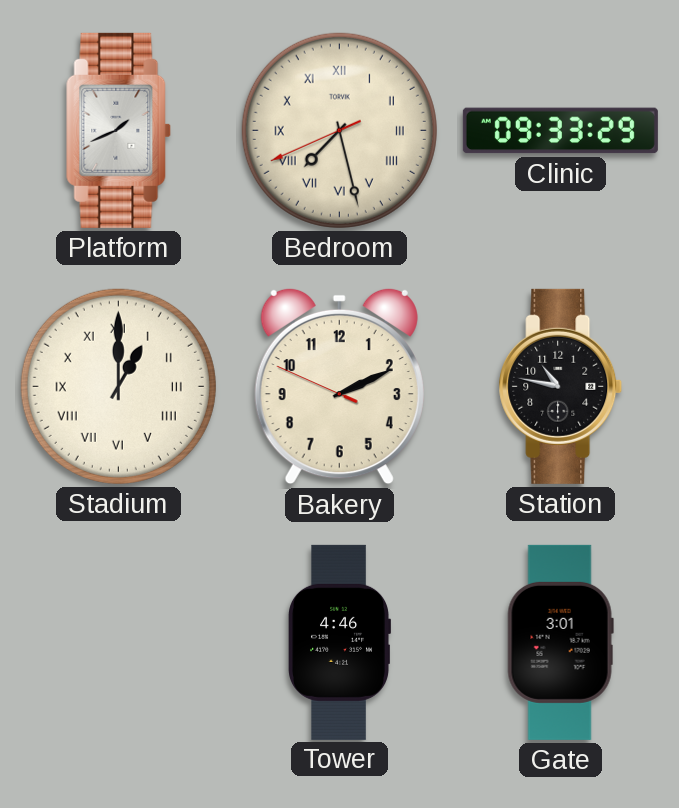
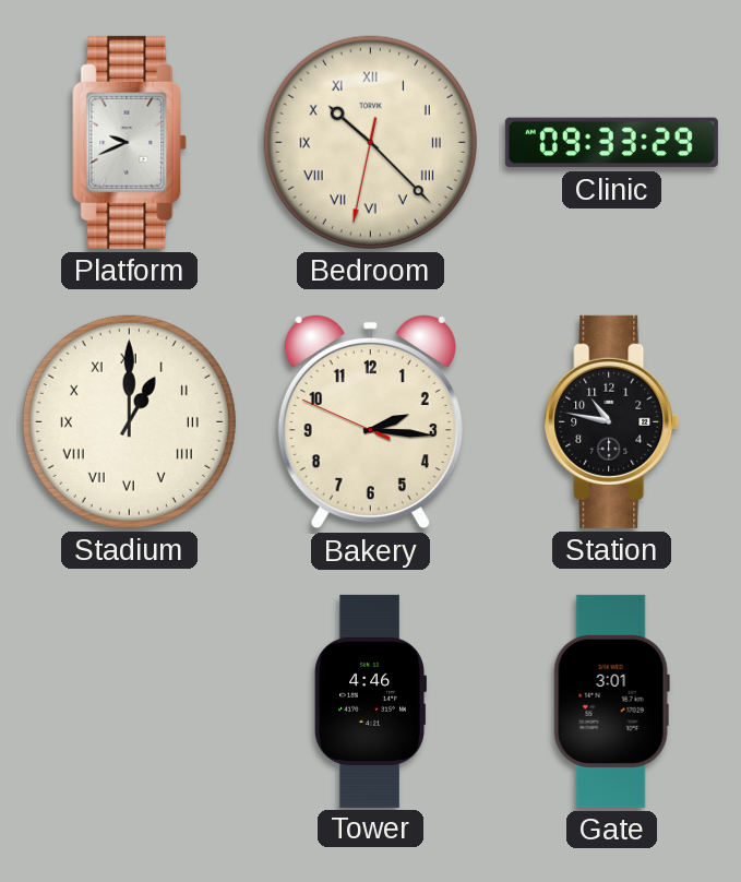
Platform: 1:41 -> 9:41
Bedroom: 7:27 -> 10:22
Bakery: 2:10 -> 2:15
